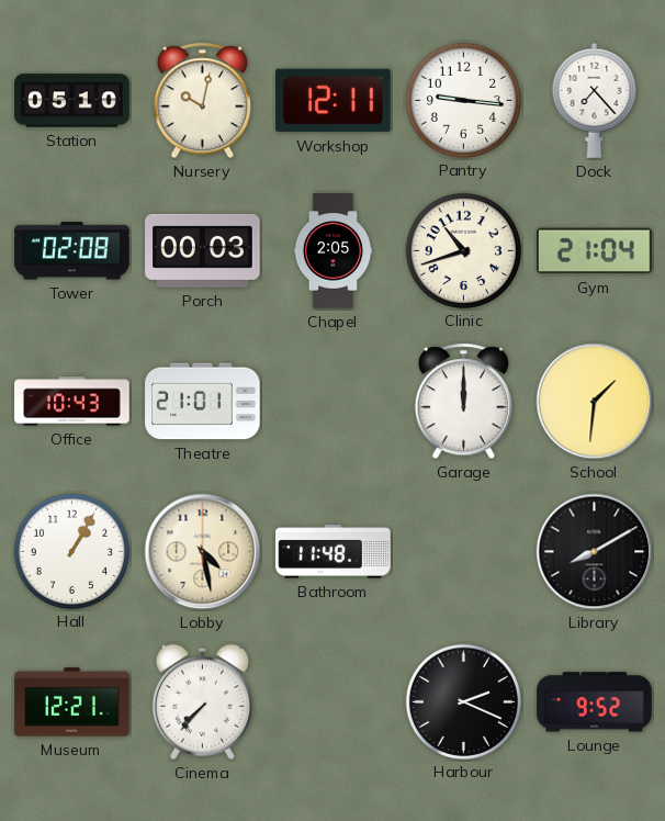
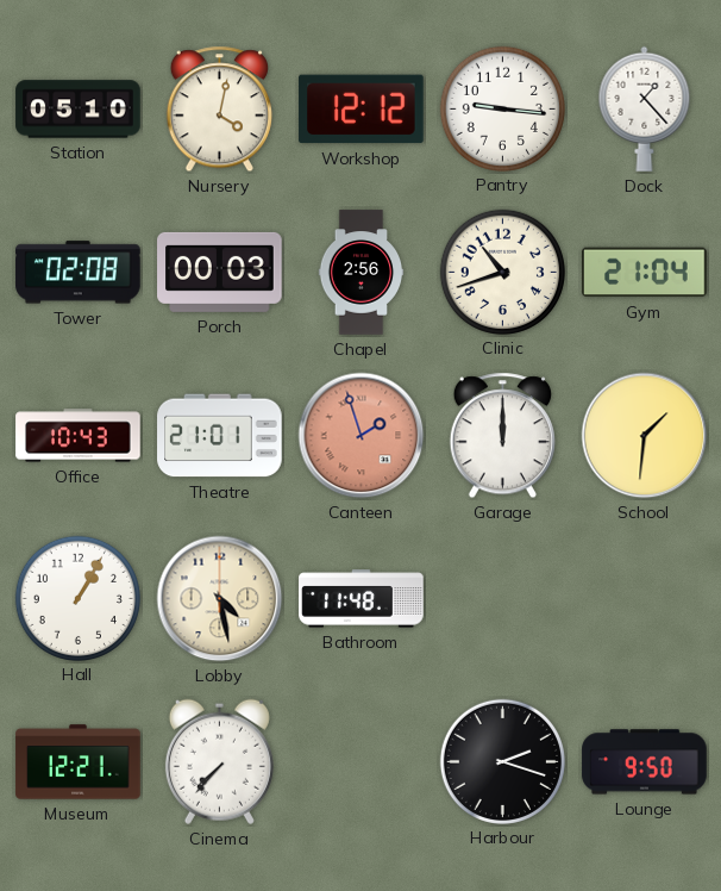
Nursery: 10:02 -> 4:02
Workshop: 12:11 -> 12:12
Dock: 7:23 -> 1:23
Chapel: 2:05 -> 2:56
Canteen: none -> 1:57
Library: 8:10 -> none
Harbour: 2:19 -> 2:18
Lounge: 9:52 -> 9:50
